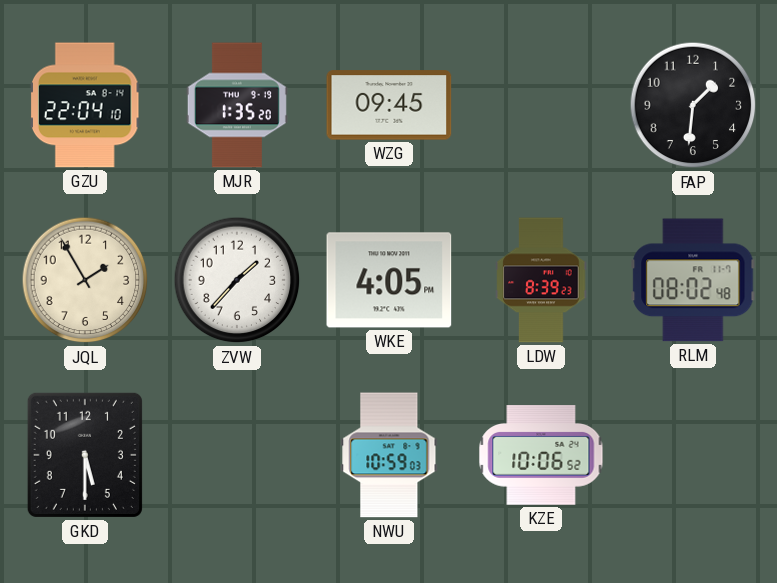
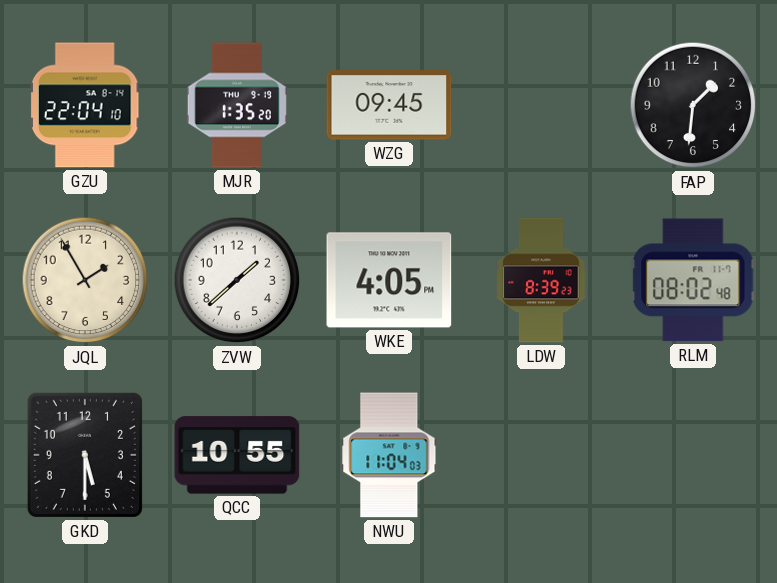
ZVW: 1:37 -> 1:38
QCC: none -> 10:55
NWU: 10:59 -> 11:04
KZE: 10:06 -> none
